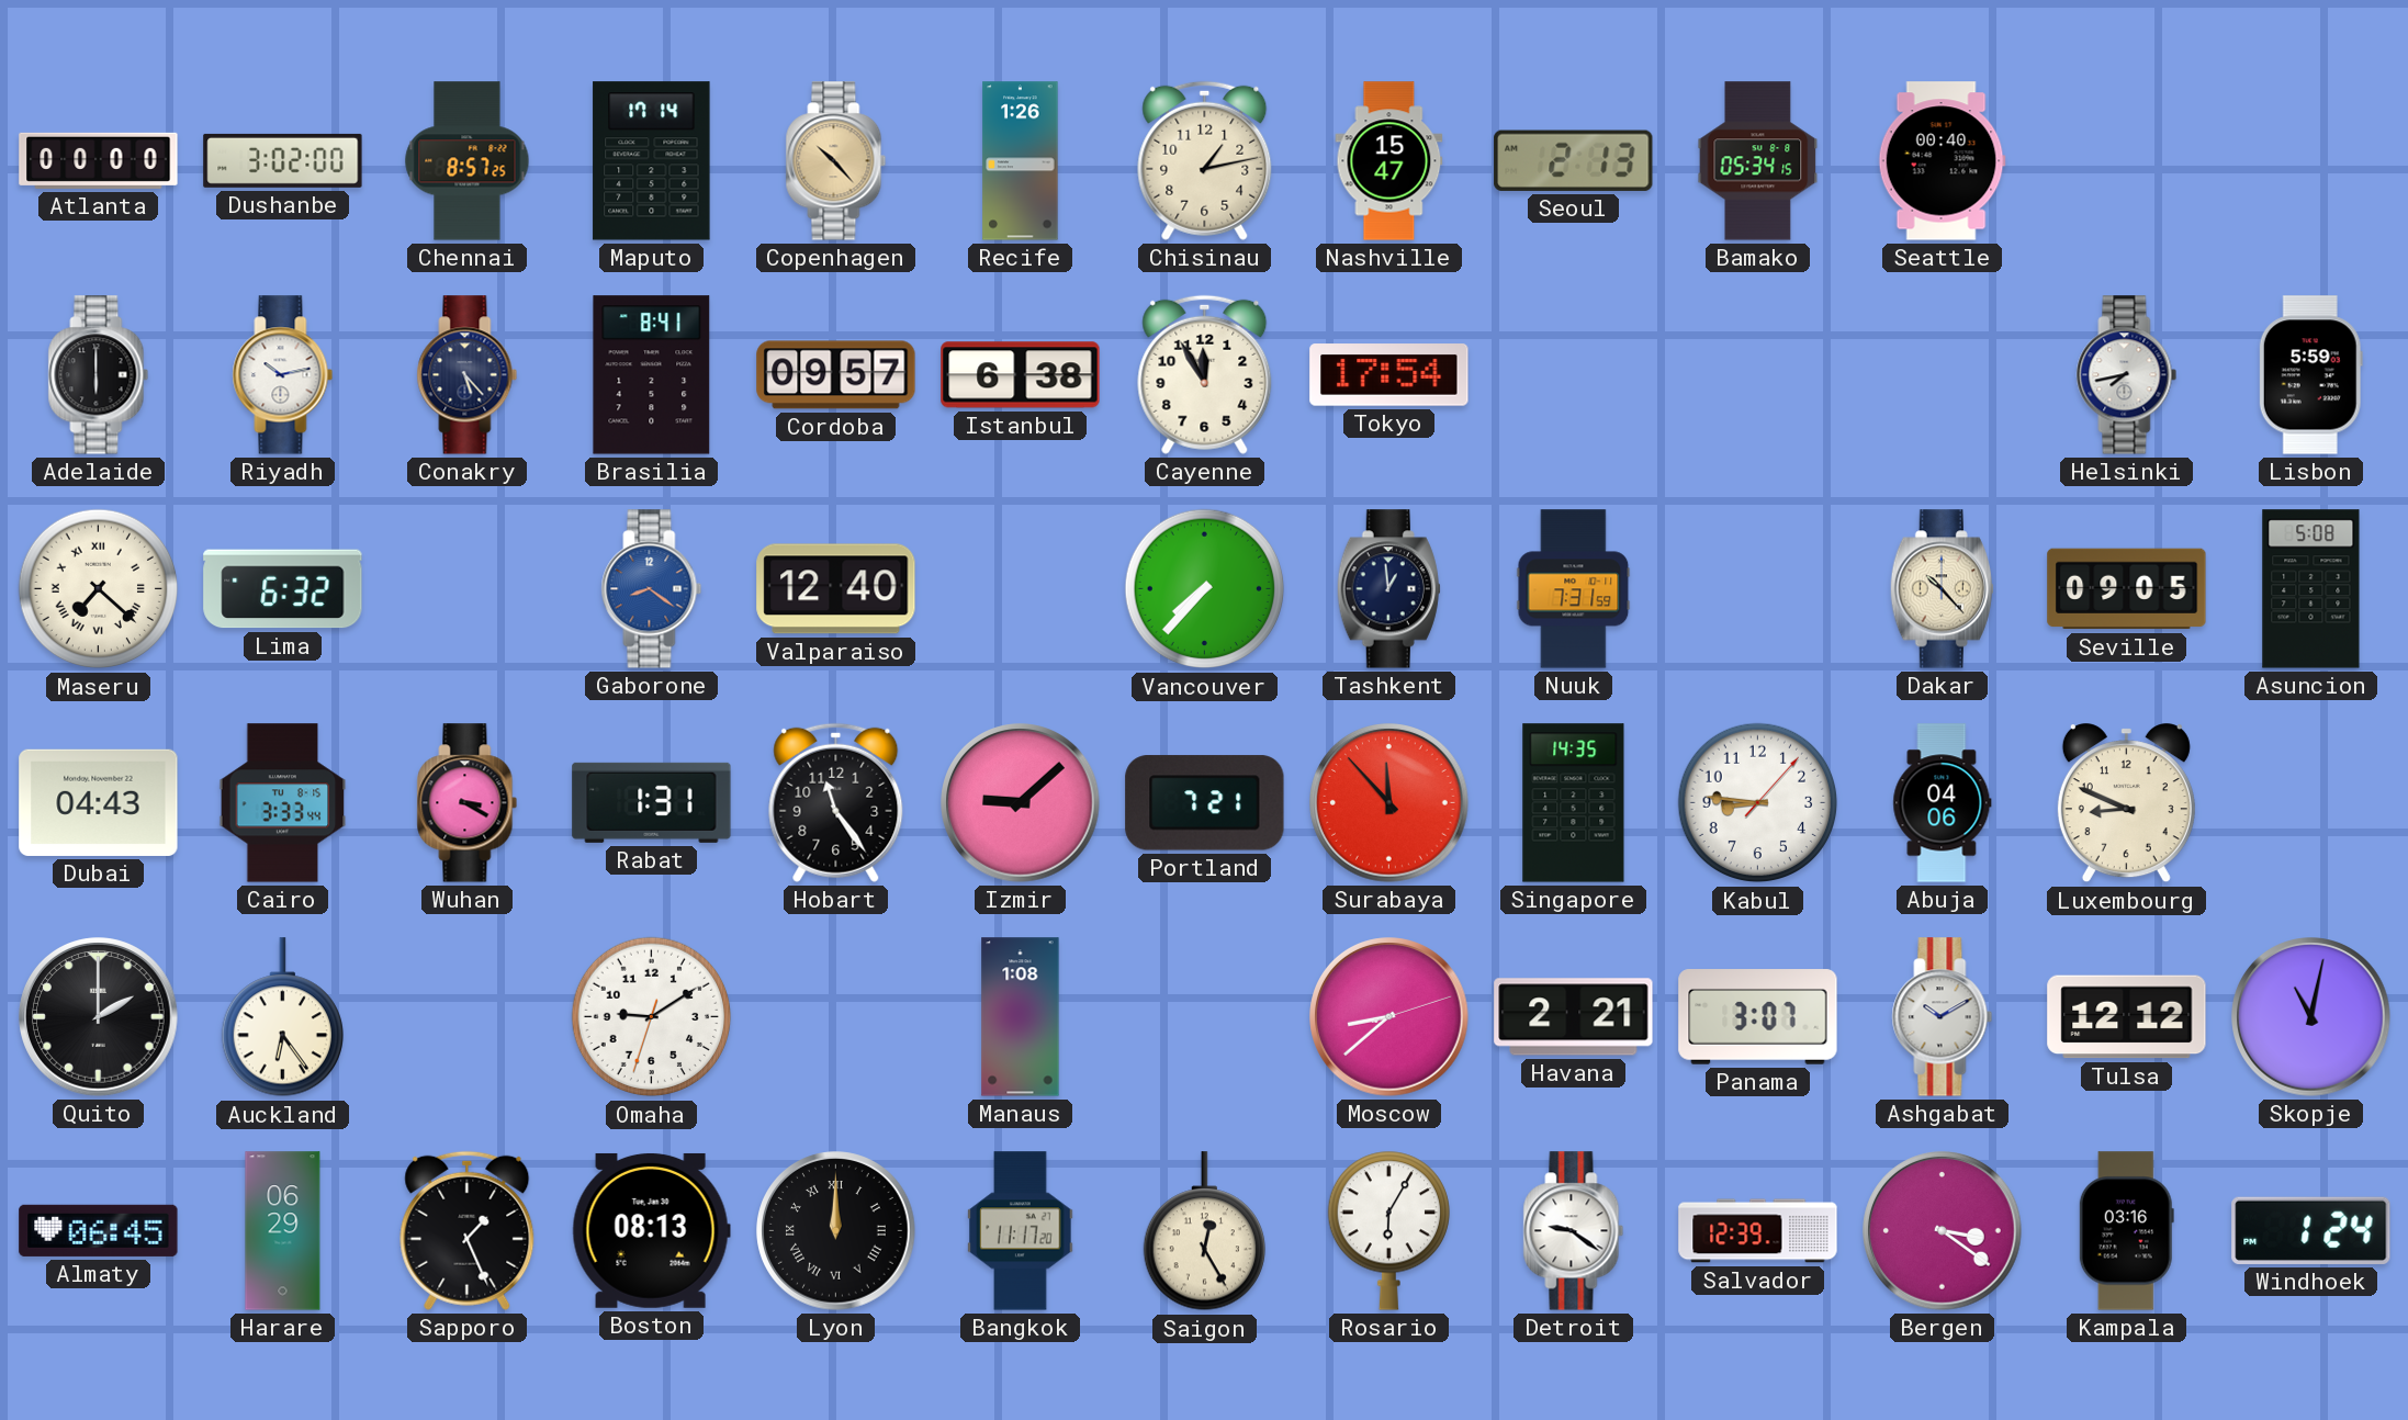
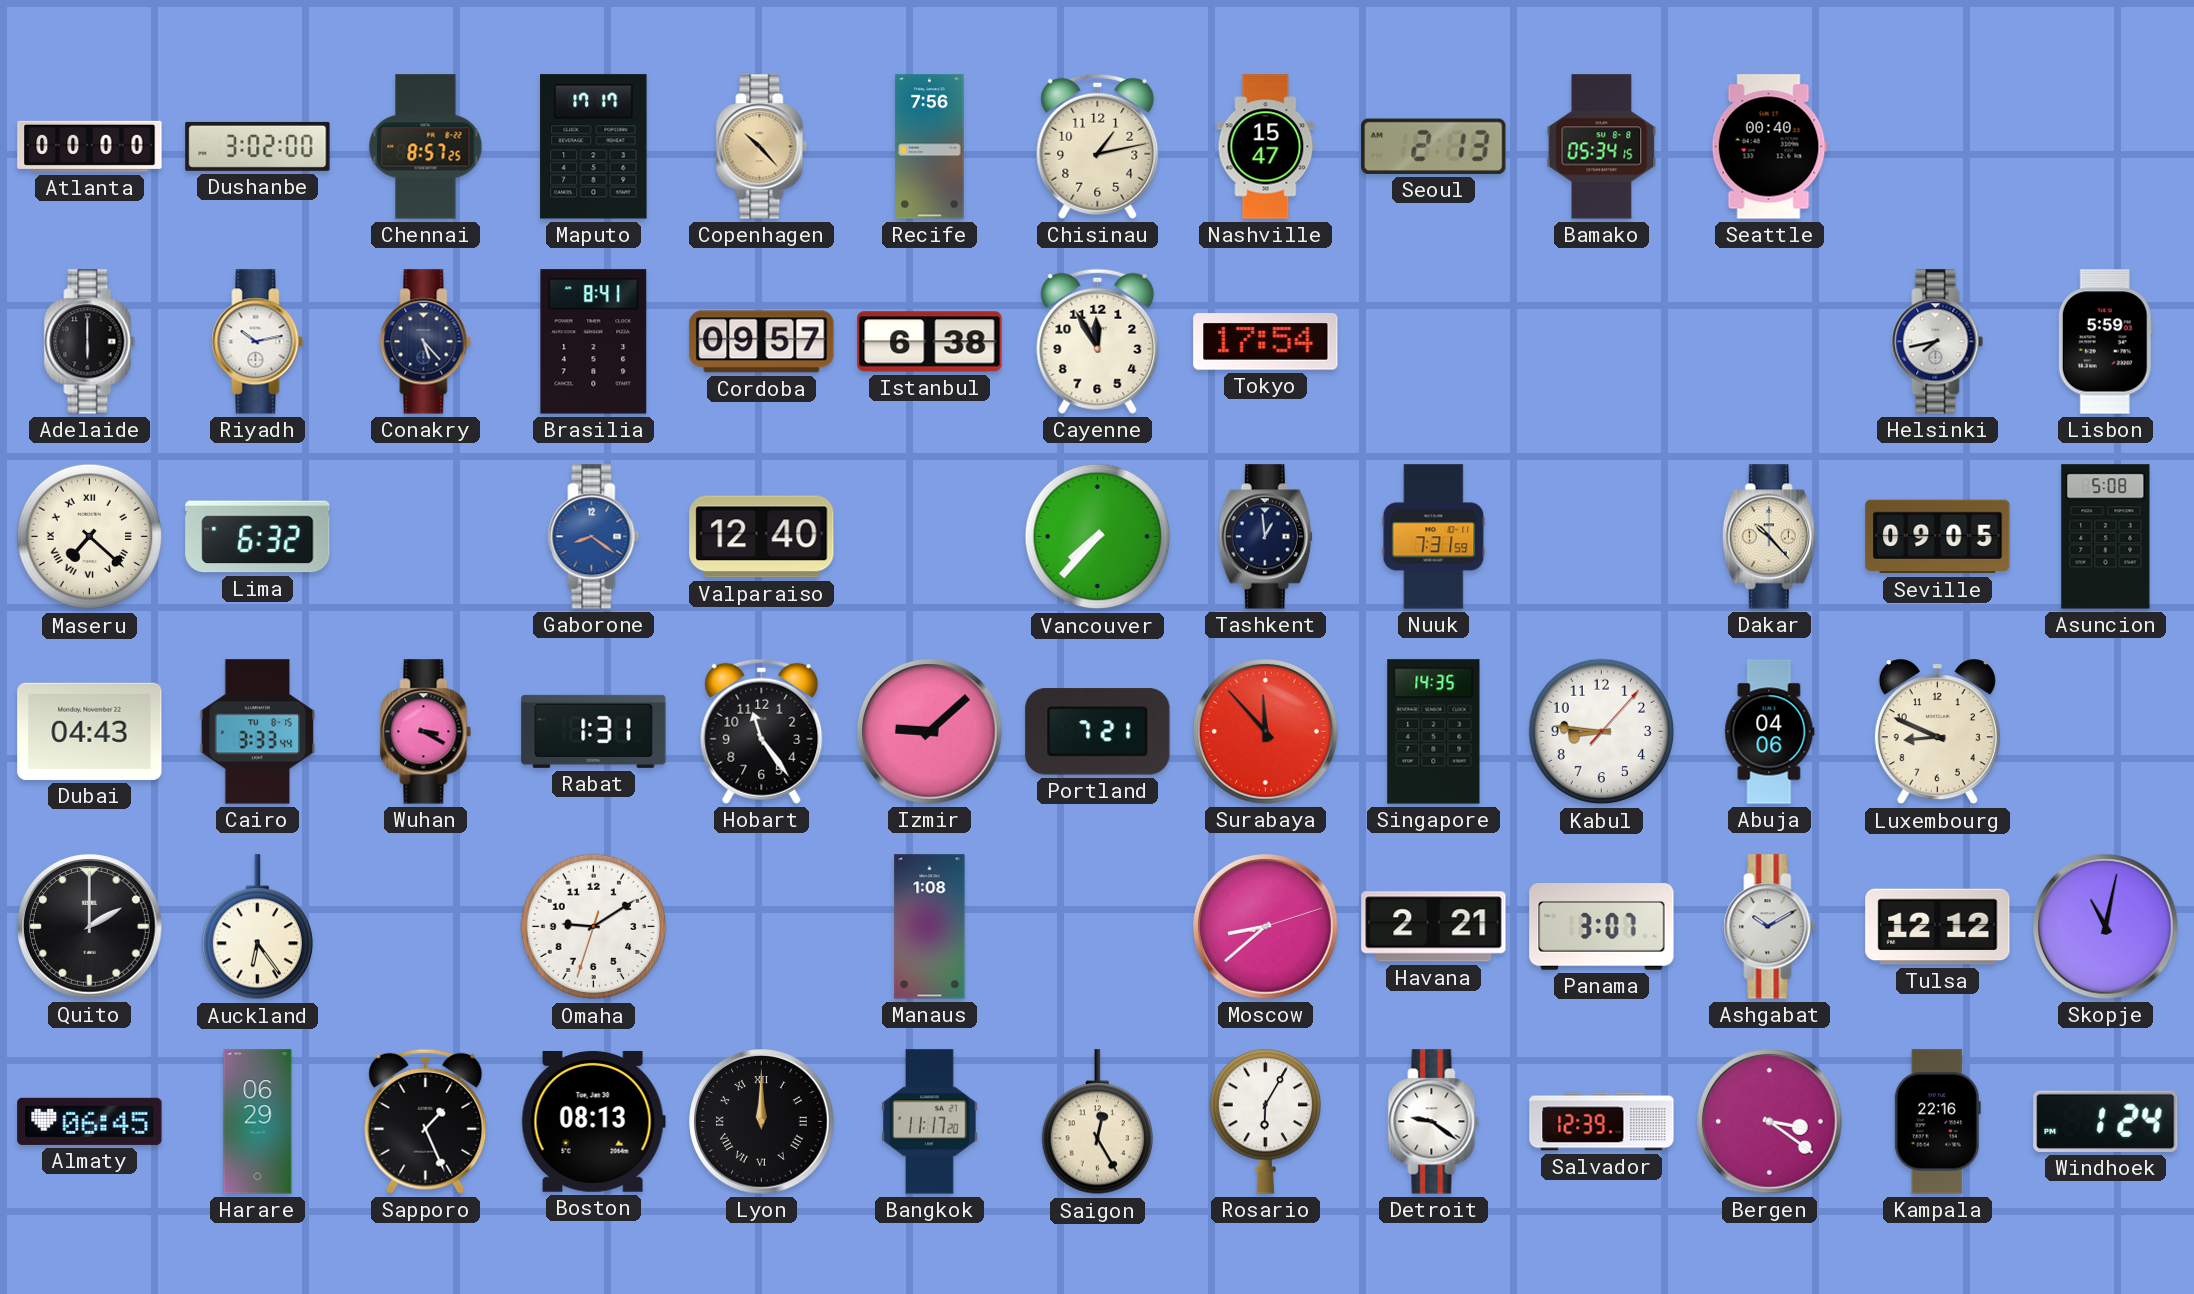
Maputo: 17:14 -> 17:17
Recife: 1:26 -> 7:56
Kampala: 03:16 -> 22:16
